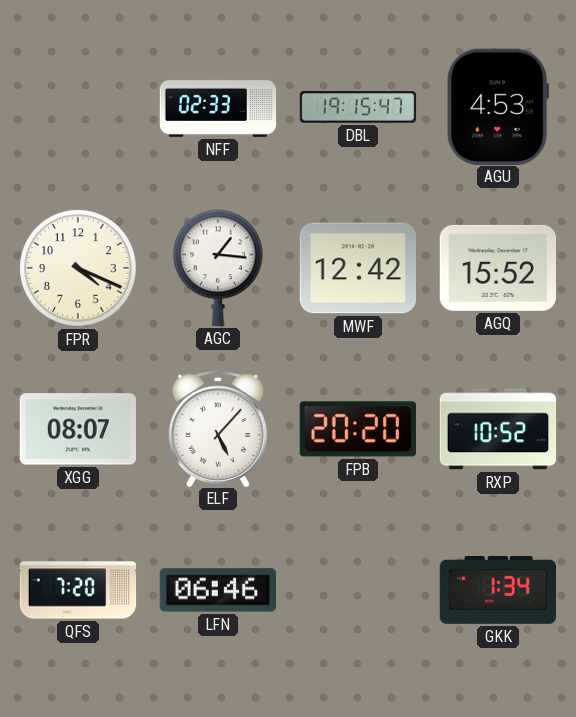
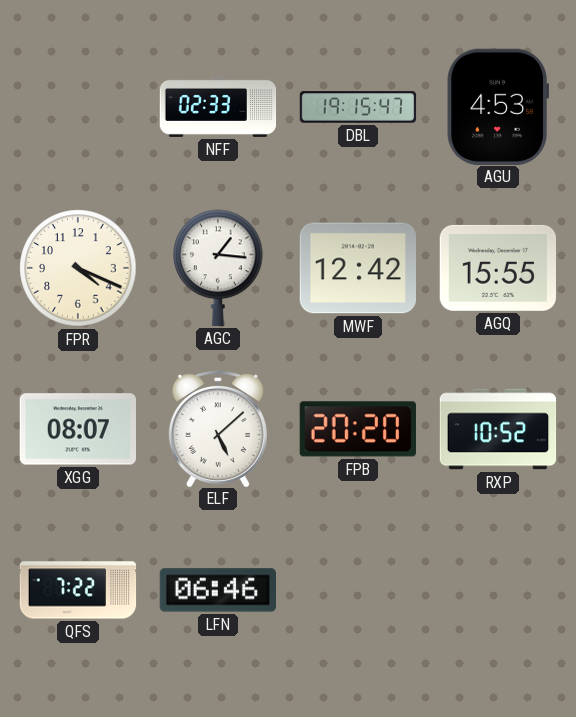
AGQ: 15:52 -> 15:55
ELF: 5:07 -> 5:08
QFS: 7:20 -> 7:22
GKK: 1:34 -> none
